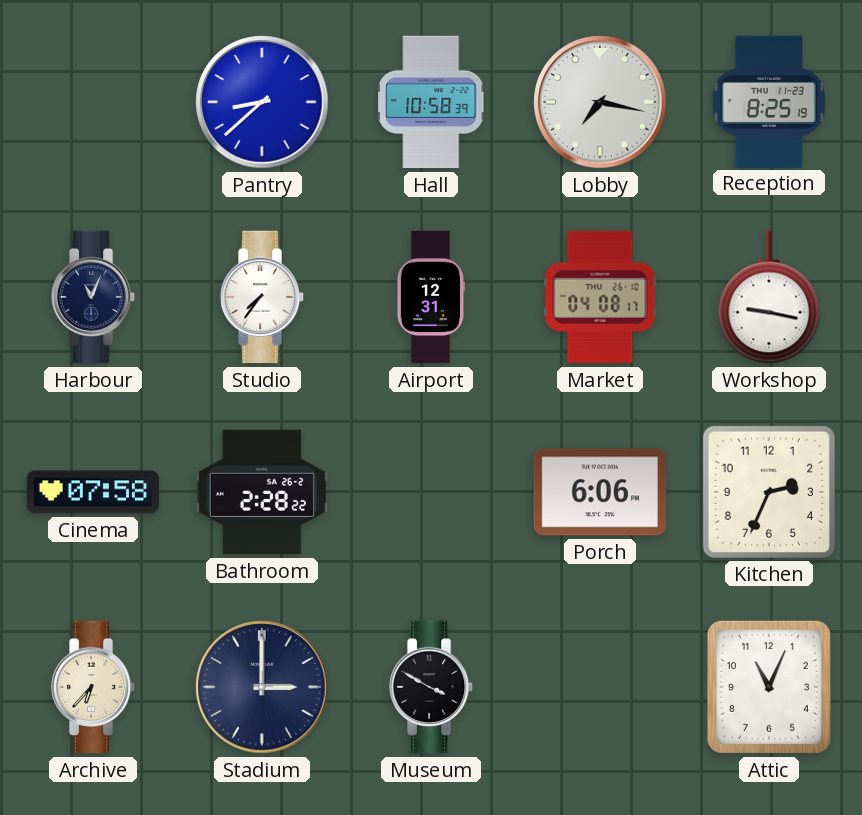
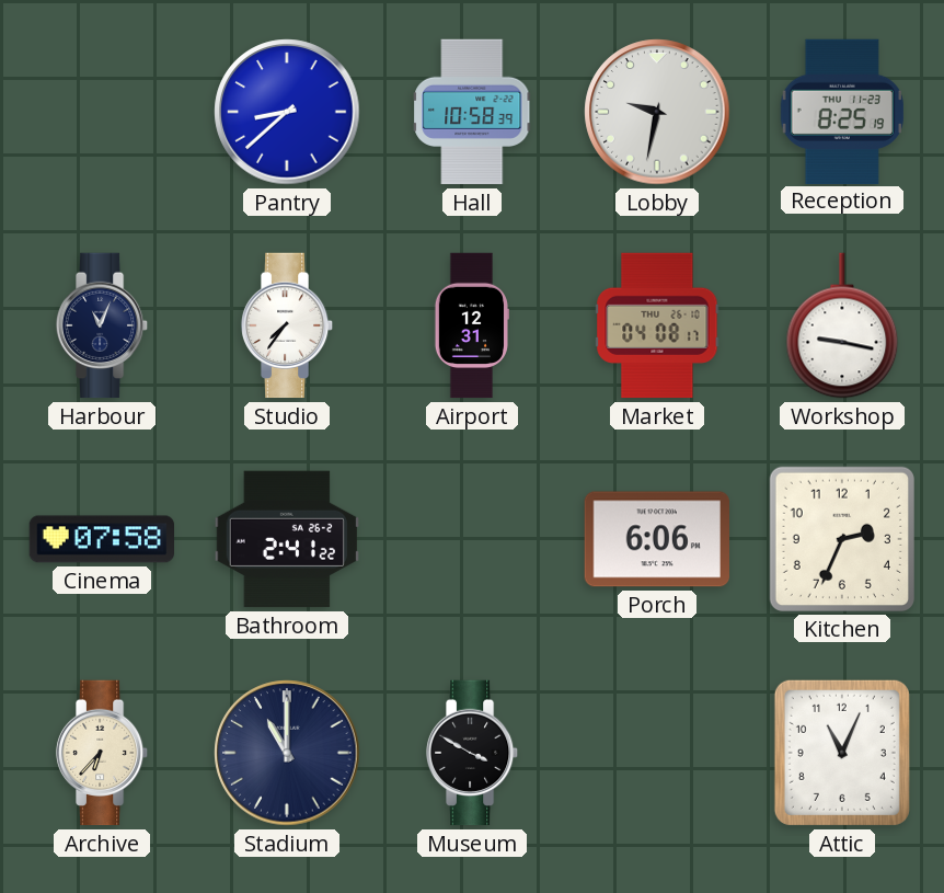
Lobby: 7:17 -> 9:32
Bathroom: 2:28 -> 2:41
Stadium: 3:00 -> 11:00
